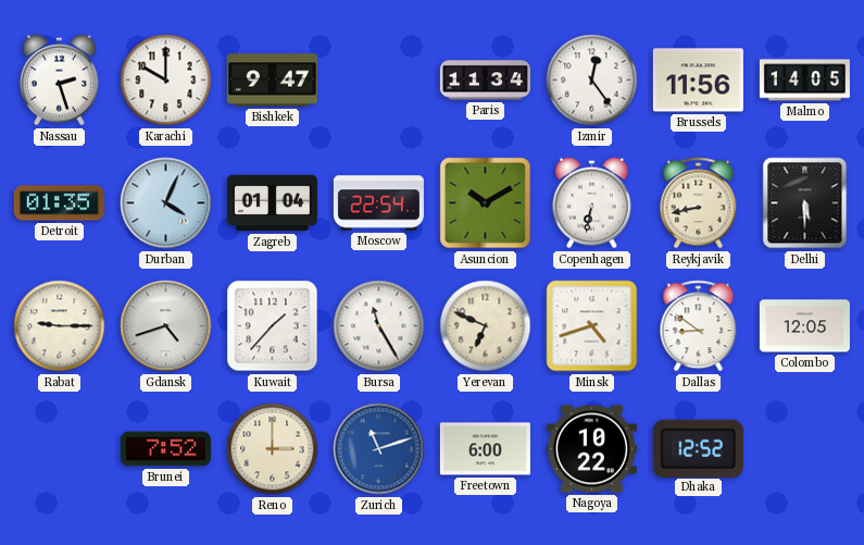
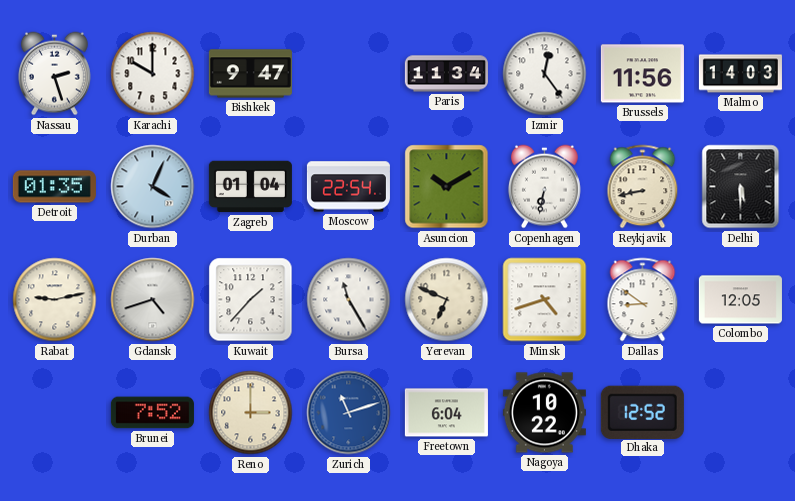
Malmo: 14:05 -> 14:03
Rabat: 9:15 -> 9:13
Freetown: 6:00 -> 6:04
